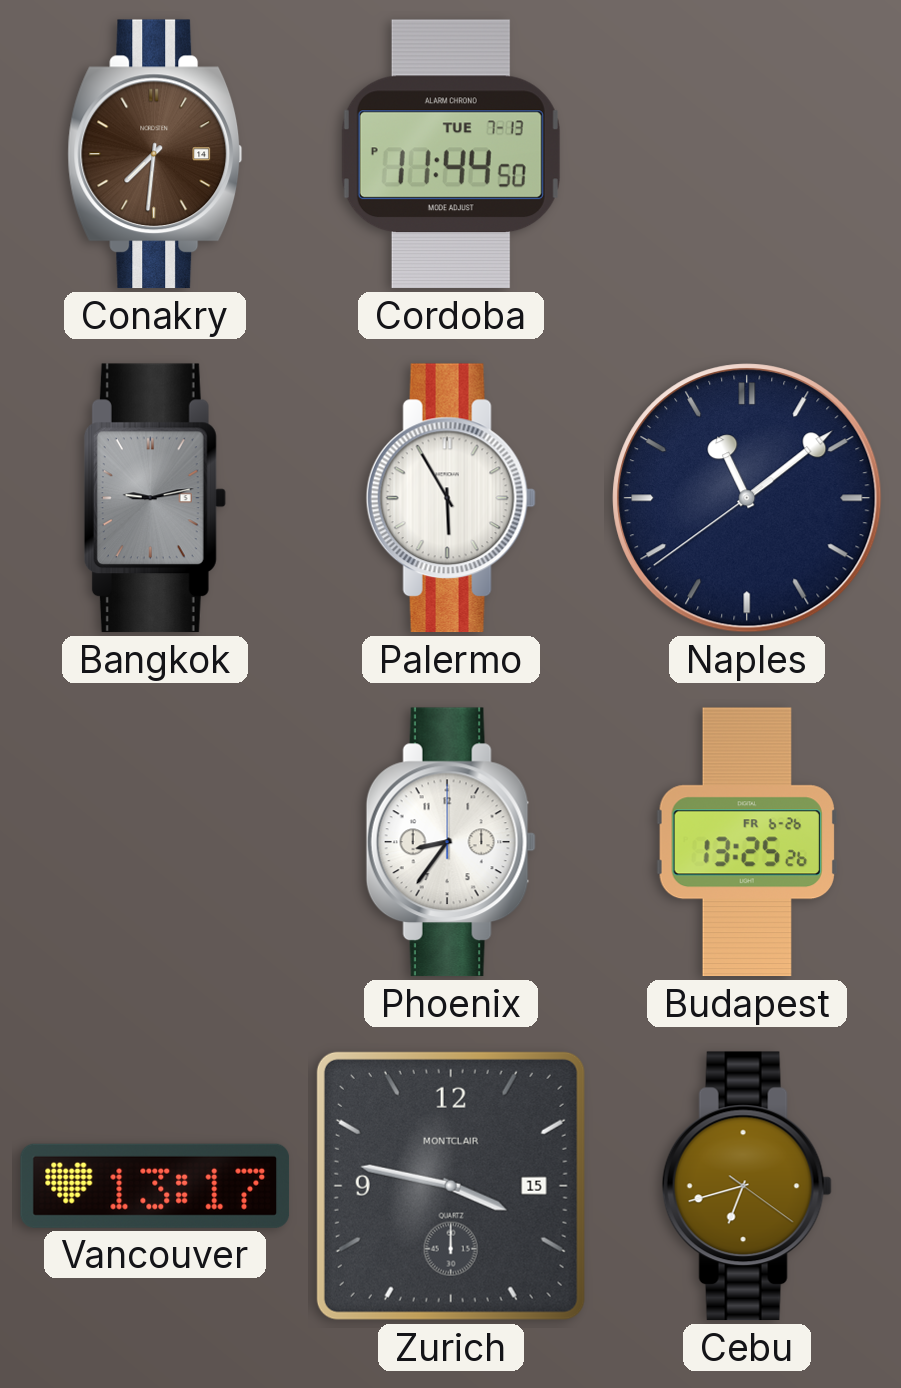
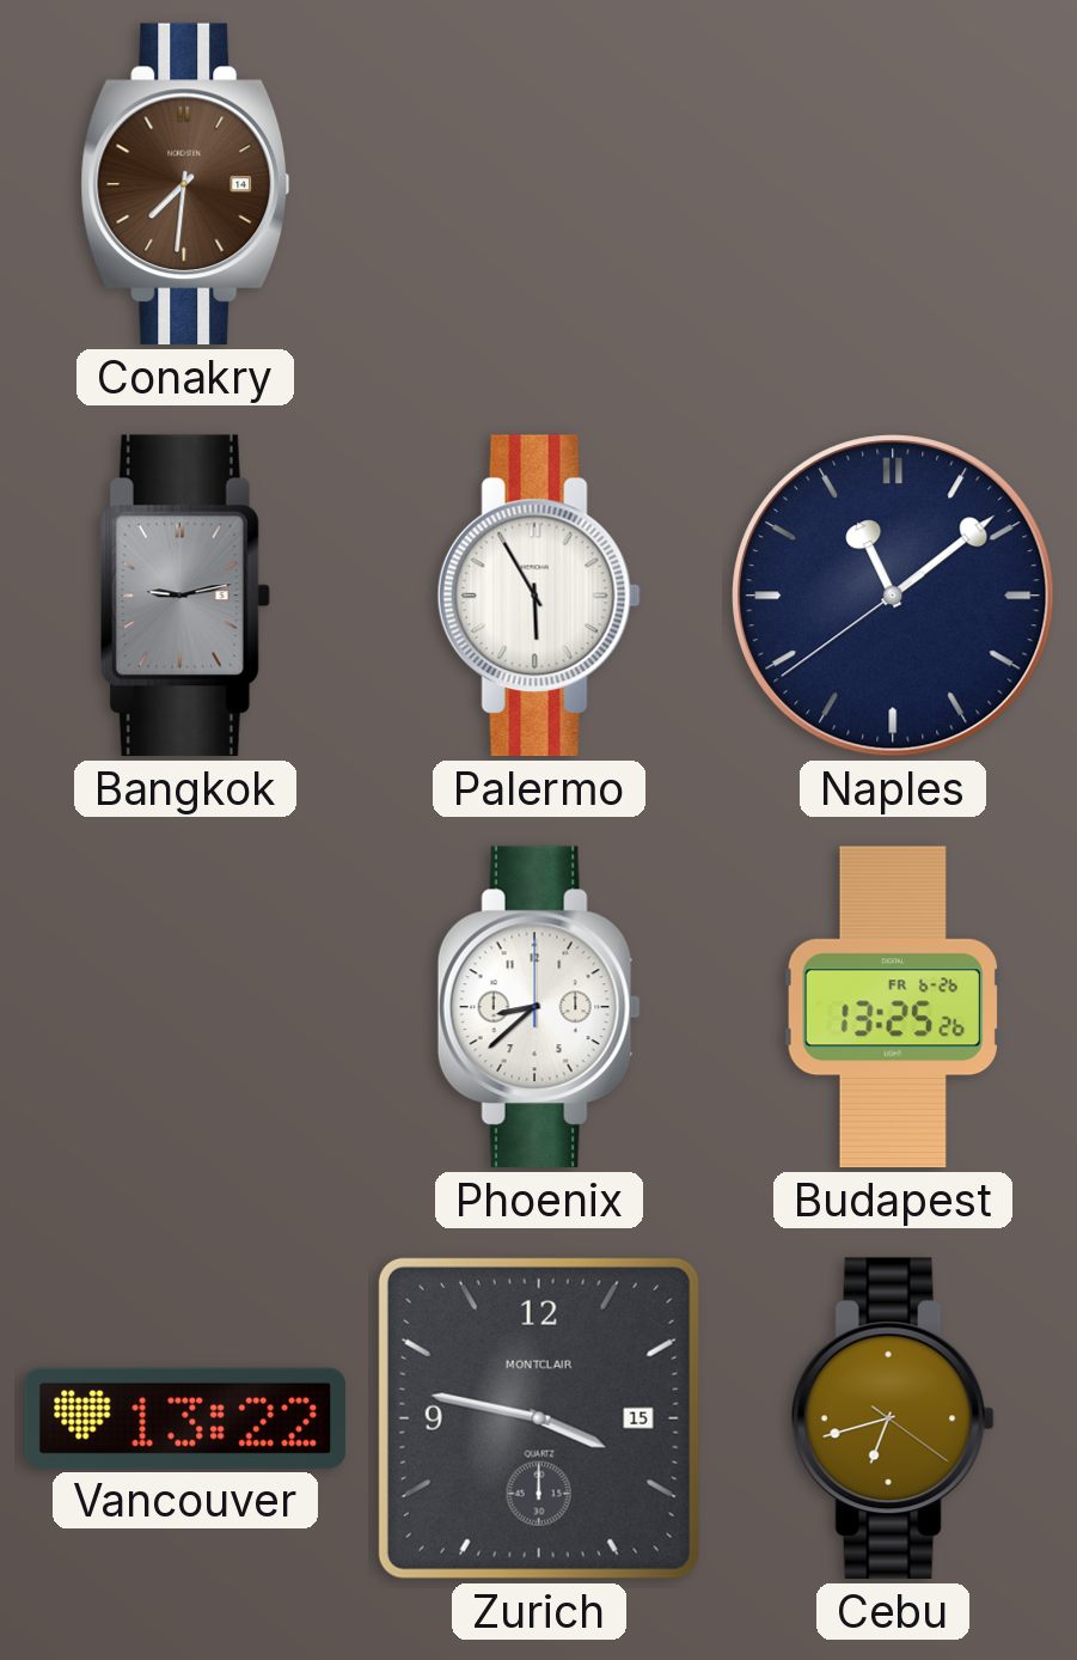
Cordoba: 11:44 -> none
Phoenix: 8:36 -> 8:38
Vancouver: 13:17 -> 13:22
